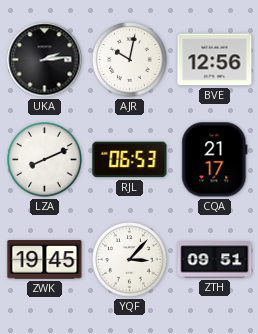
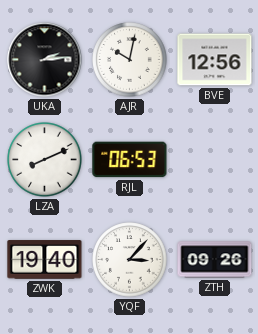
CQA: 21:17 -> none
ZWK: 19:45 -> 19:40
ZTH: 09:51 -> 09:26
